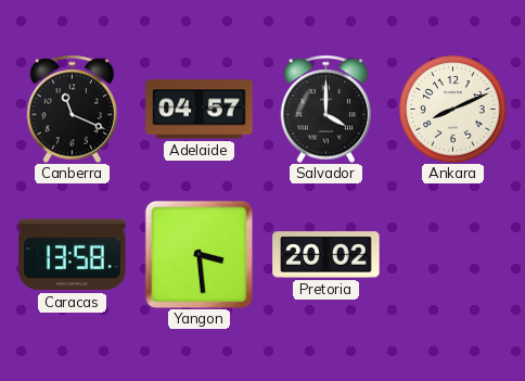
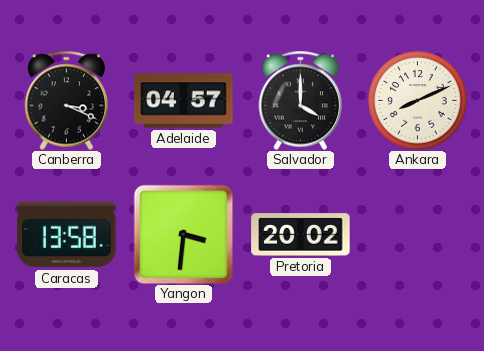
Canberra: 11:19 -> 3:19
Yangon: 3:29 -> 3:31
